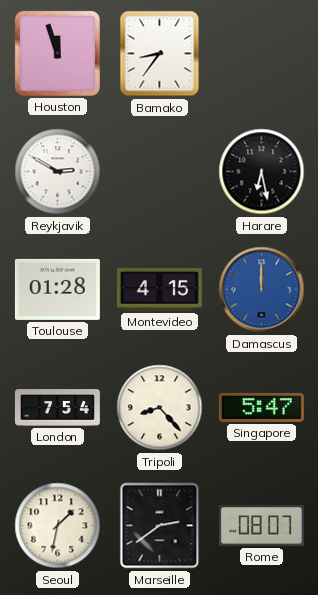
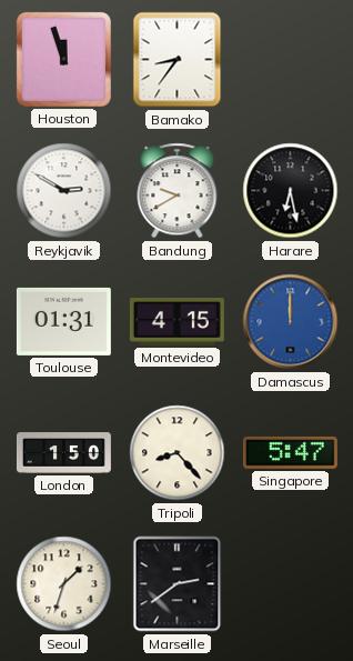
Bandung: none -> 9:40
Toulouse: 01:28 -> 01:31
London: 7:54 -> 1:50
Seoul: 1:32 -> 1:33
Rome: 08:07 -> none
